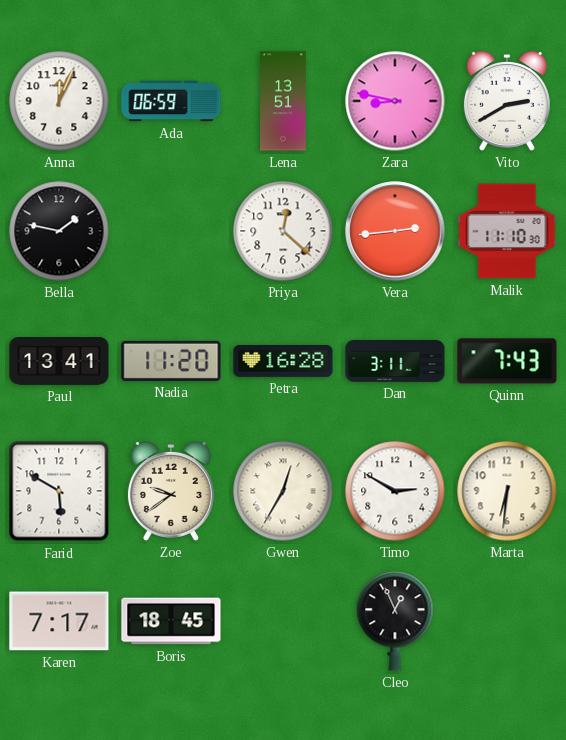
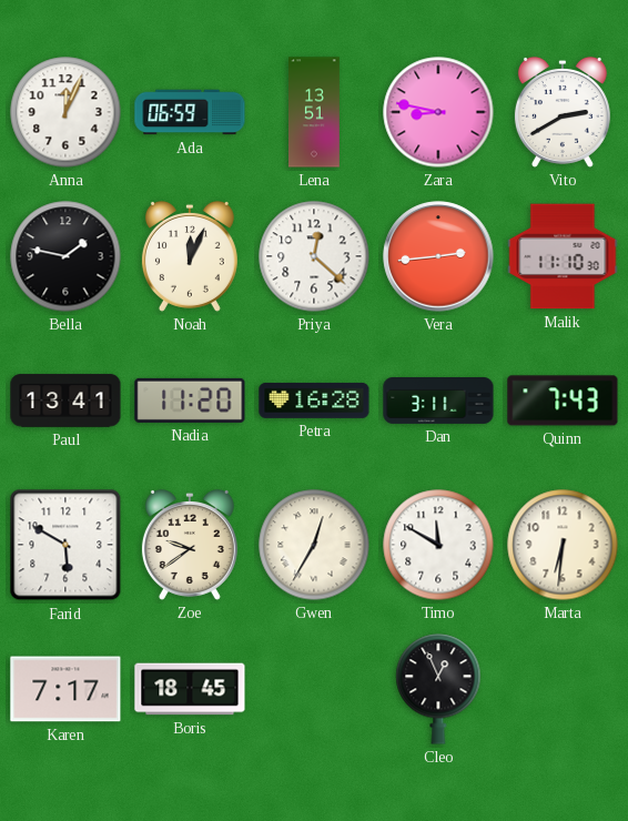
Noah: none -> 12:04
Timo: 2:50 -> 11:50
